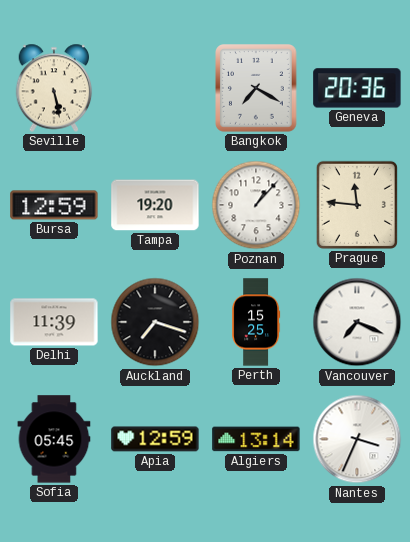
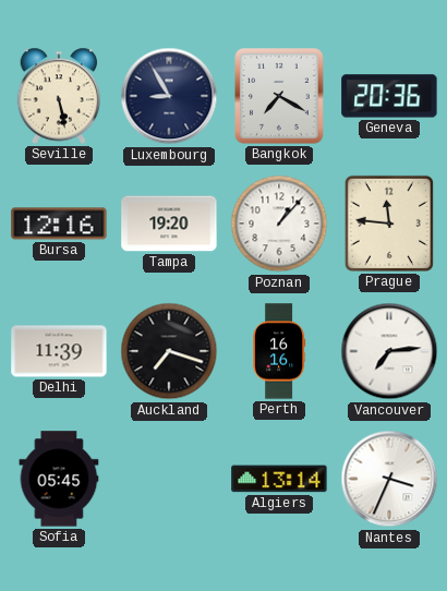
Luxembourg: none -> 8:55
Bursa: 12:59 -> 12:16
Perth: 15:25 -> 16:16
Vancouver: 7:19 -> 7:14
Apia: 12:59 -> none
